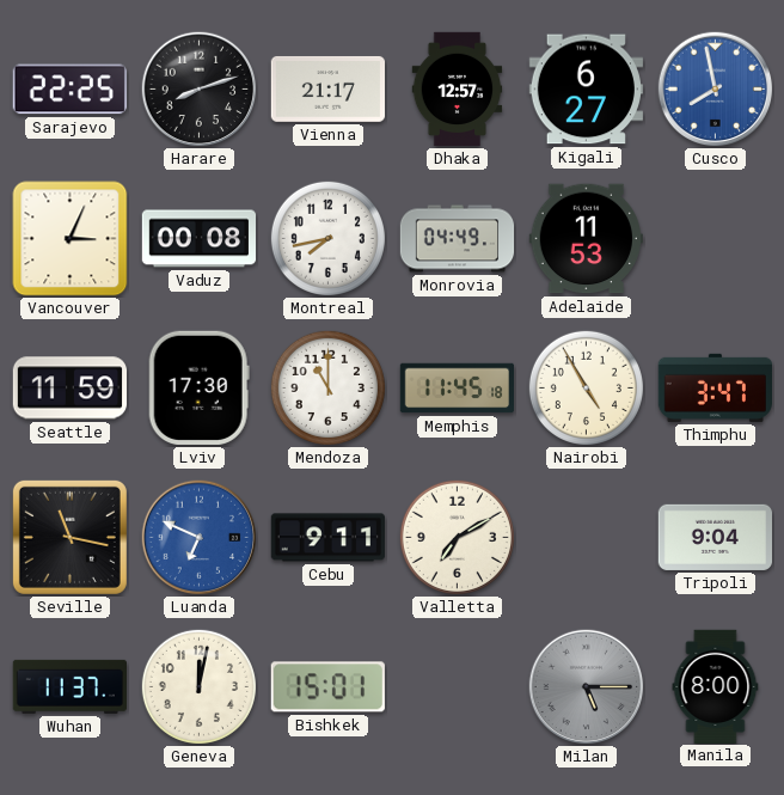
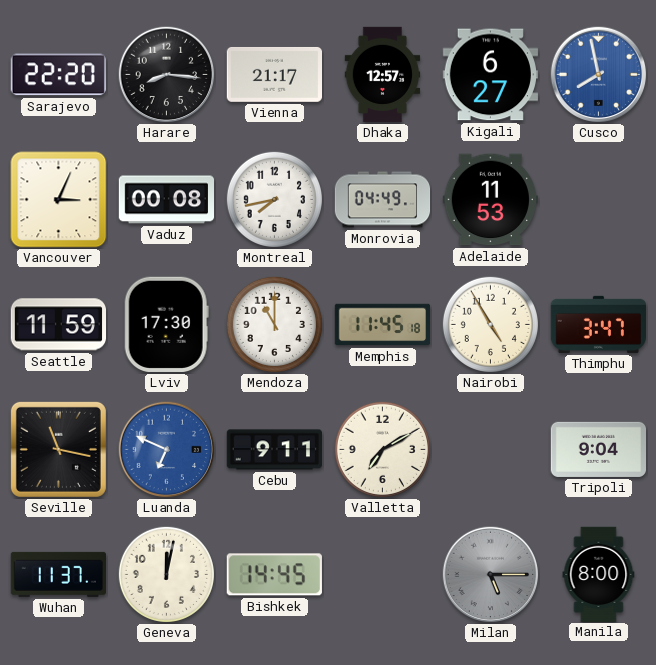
Sarajevo: 22:25 -> 22:20
Harare: 8:12 -> 8:16
Bishkek: 15:01 -> 14:45
